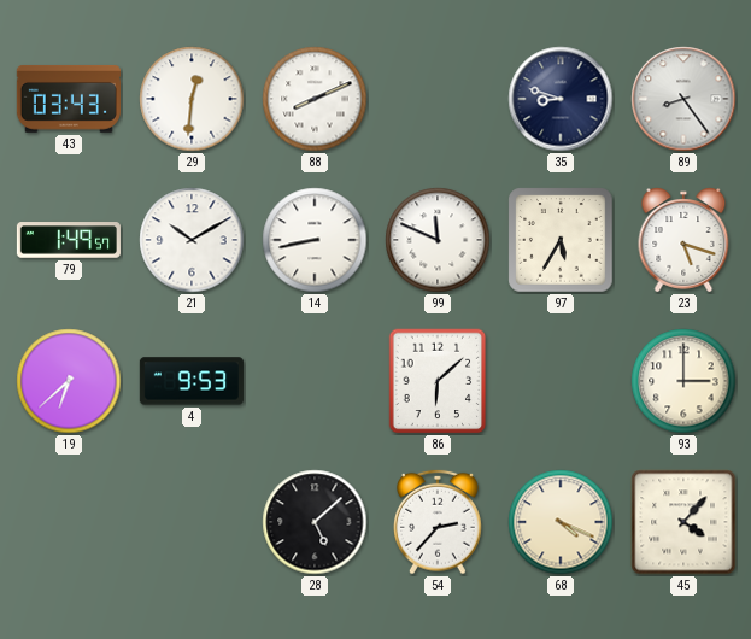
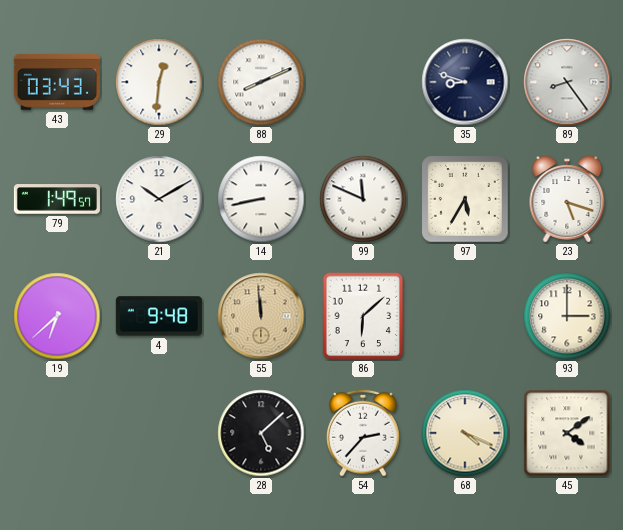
4: 9:53 -> 9:48
55: none -> 11:59
45: 4:07 -> 4:09
